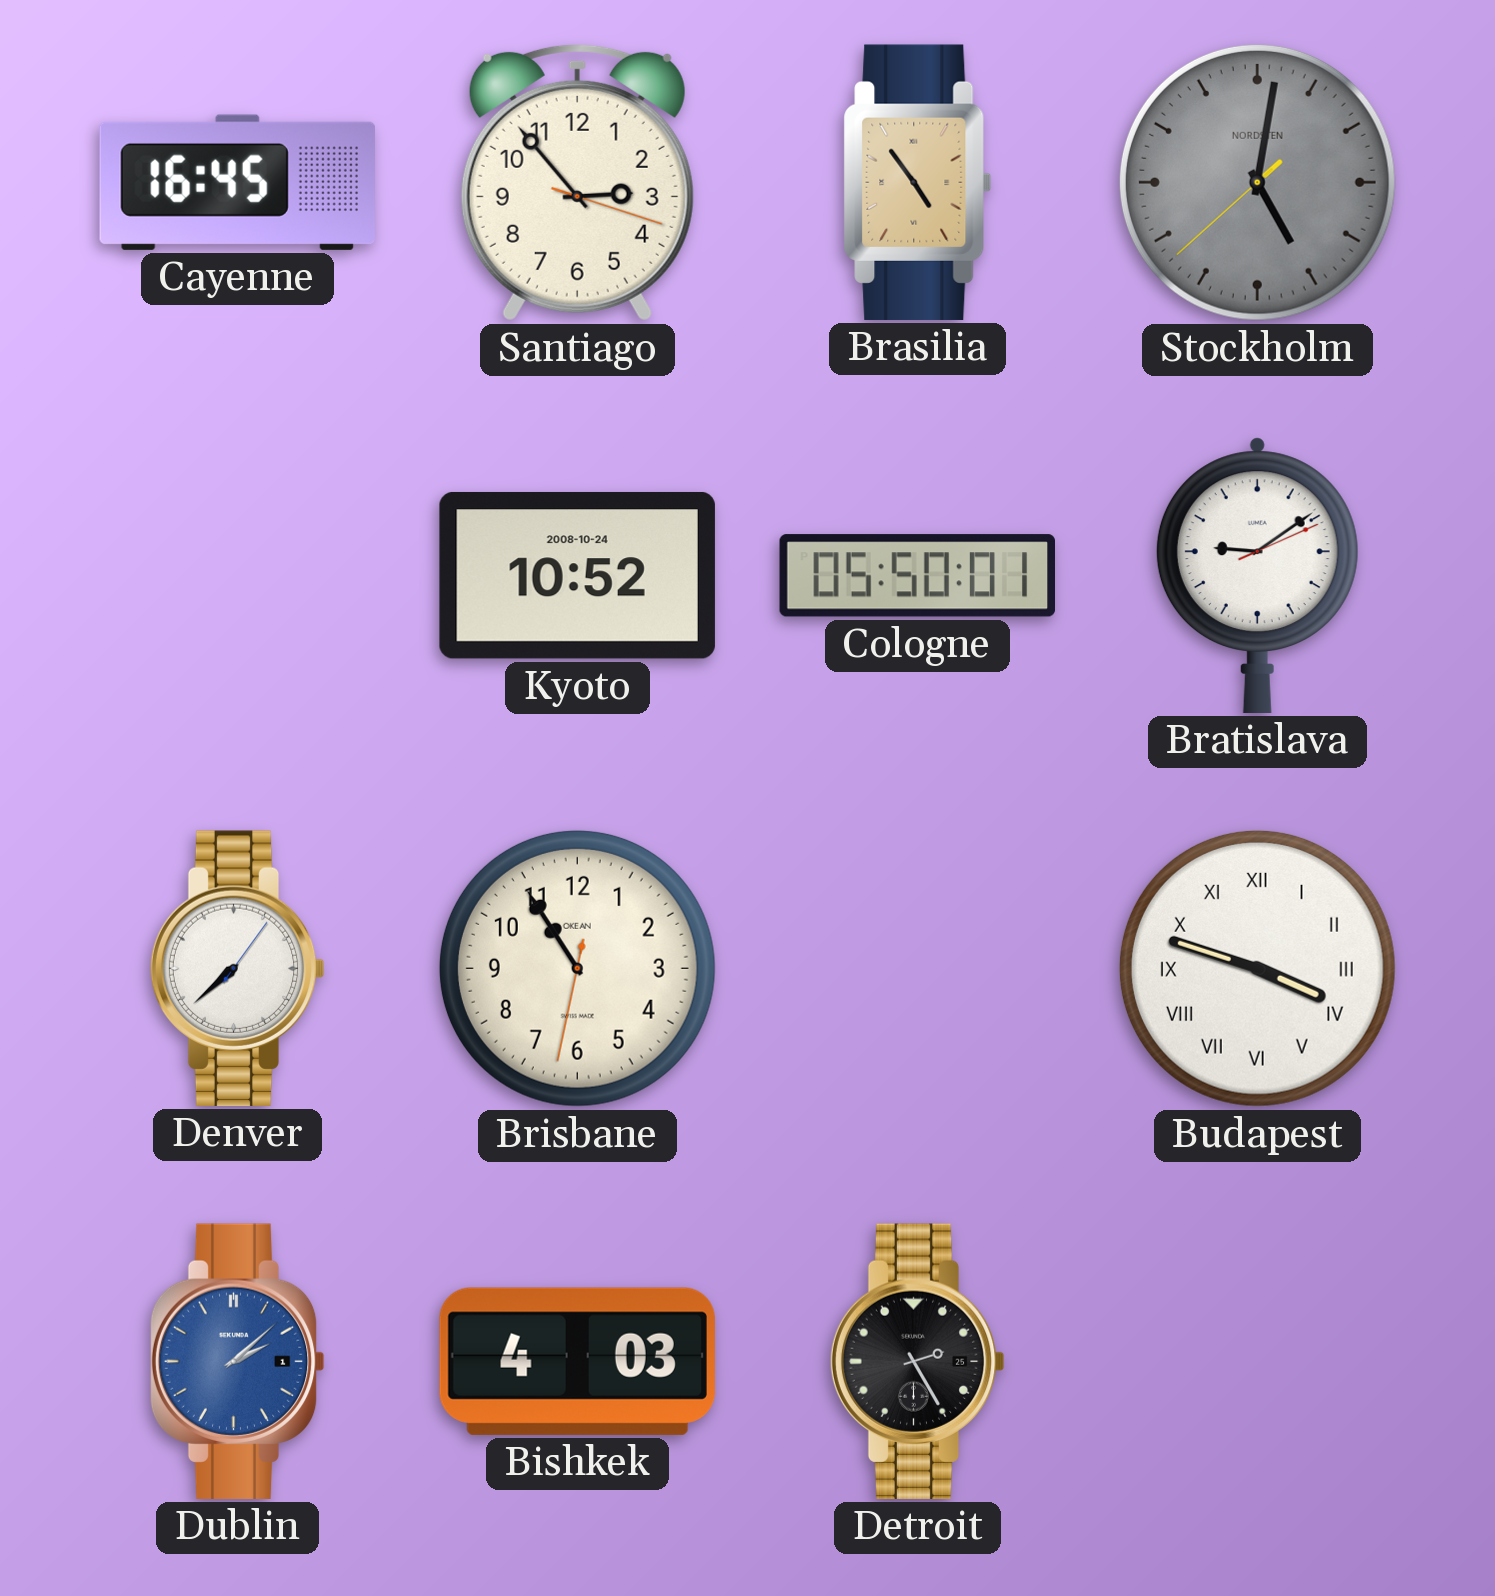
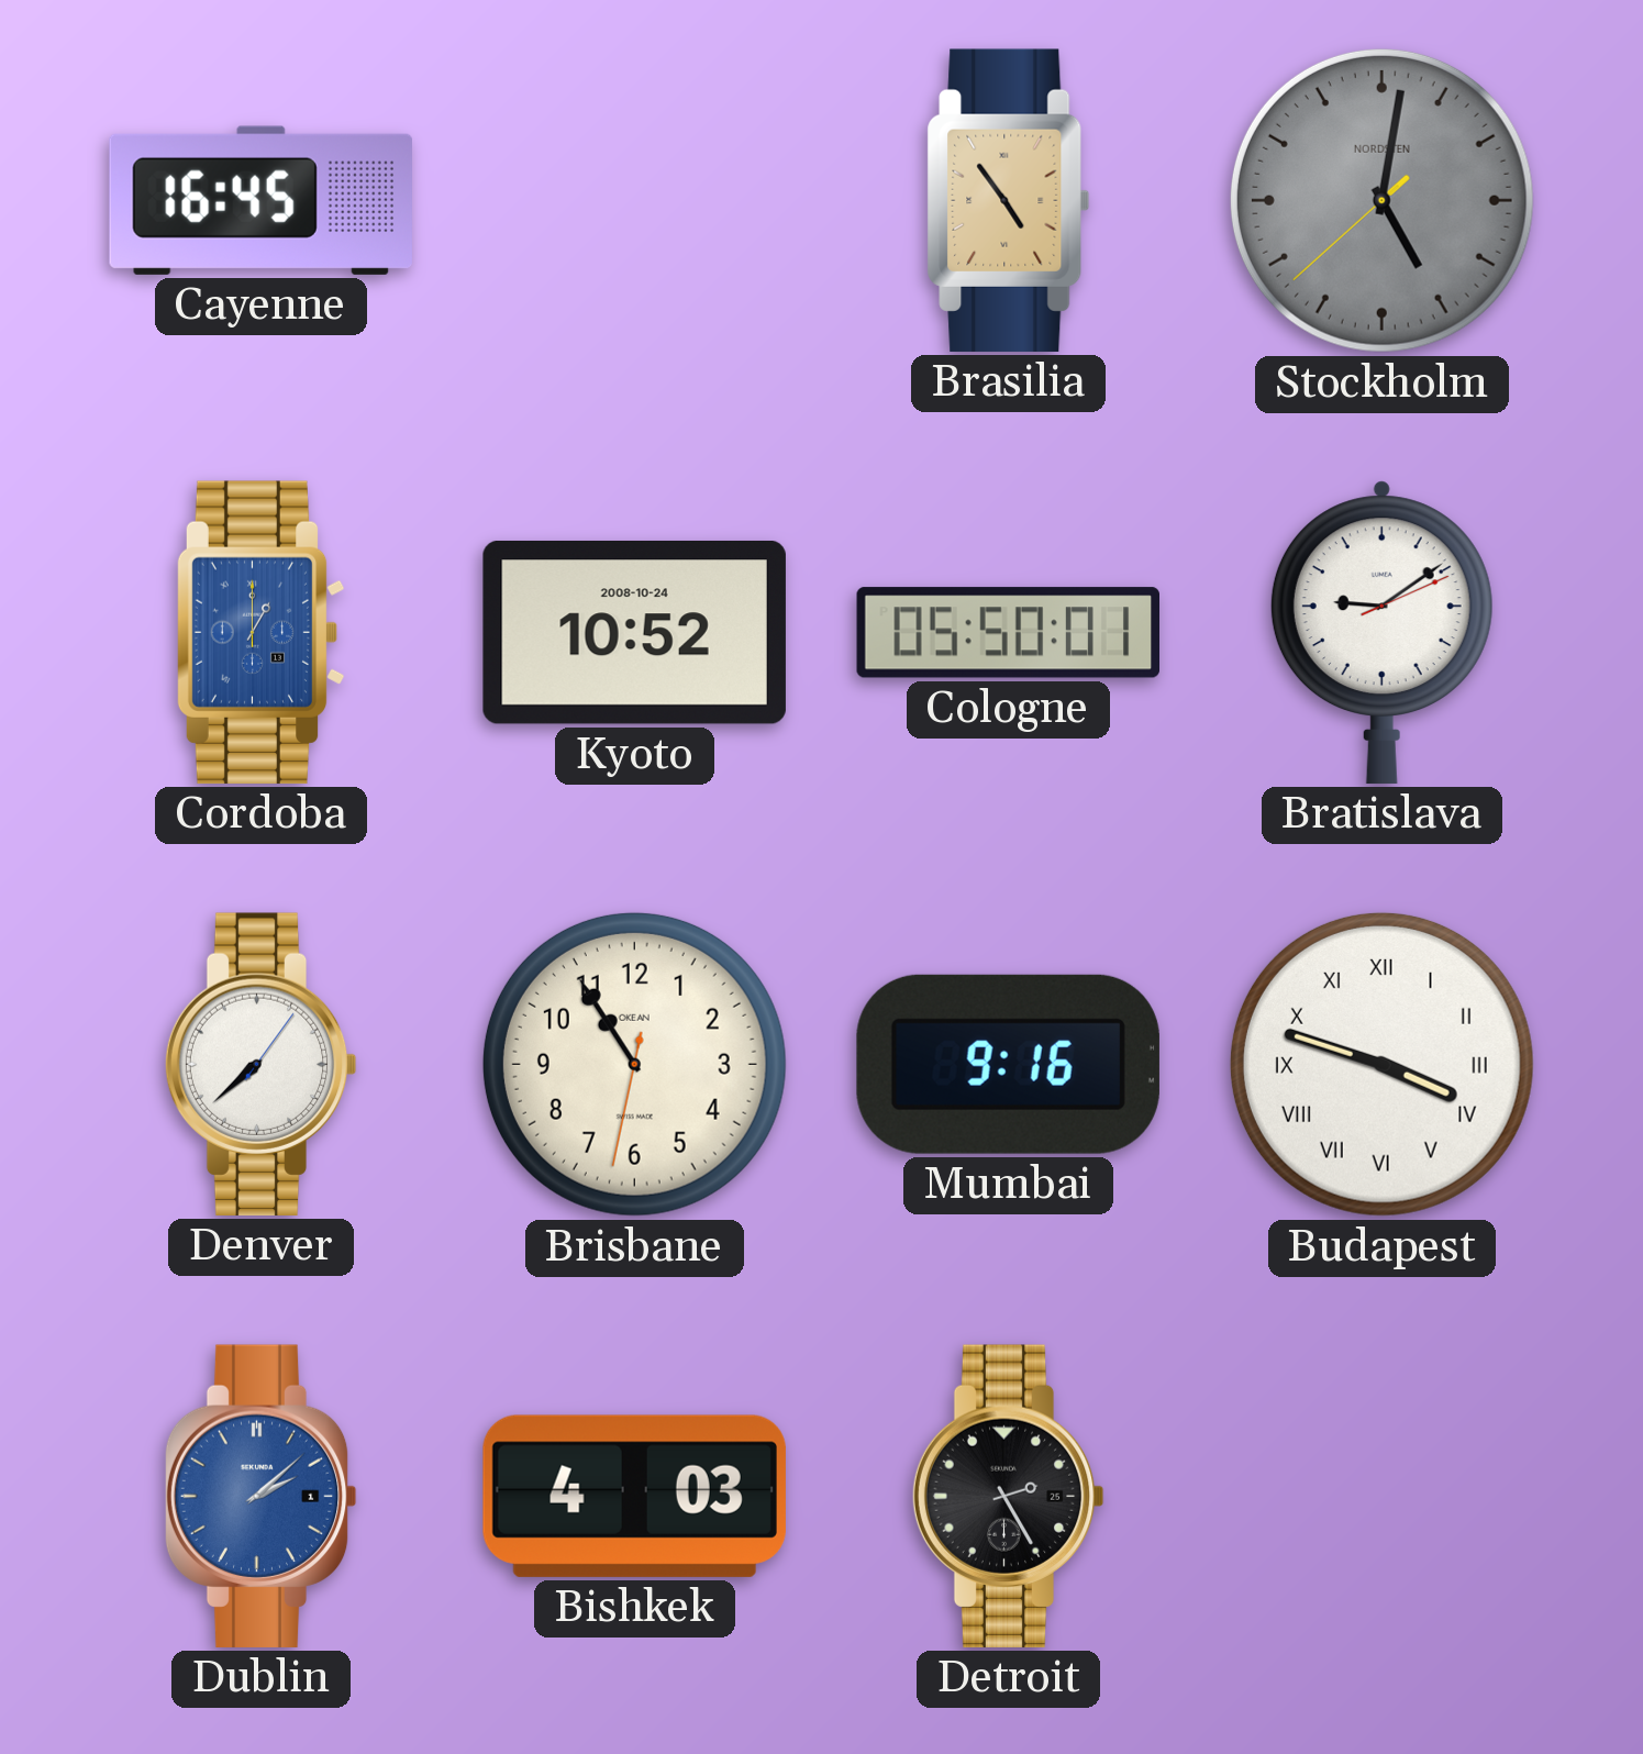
Santiago: 2:53 -> none
Cordoba: none -> 1:00
Mumbai: none -> 9:16
